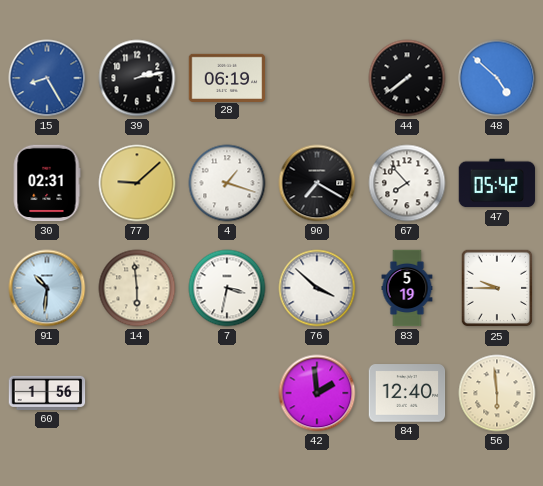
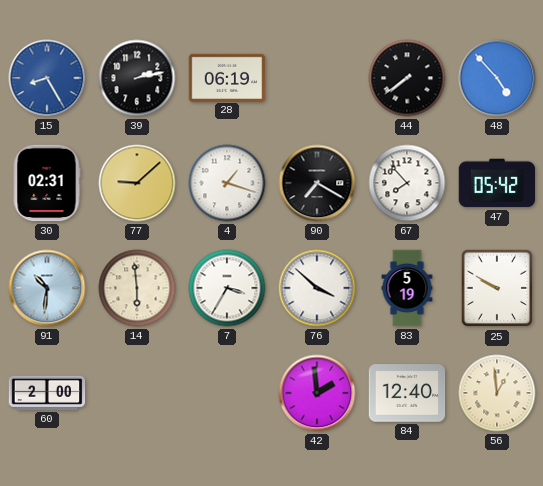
48: 4:52 -> 4:53
7: 3:32 -> 3:35
25: 9:45 -> 9:50
60: 1:56 -> 2:00
56: 5:59 -> 12:59
